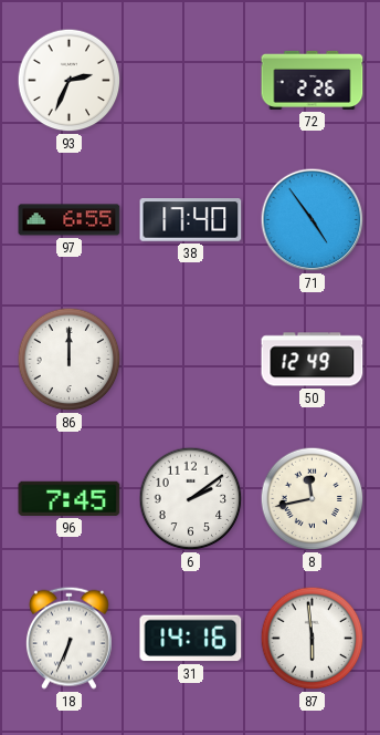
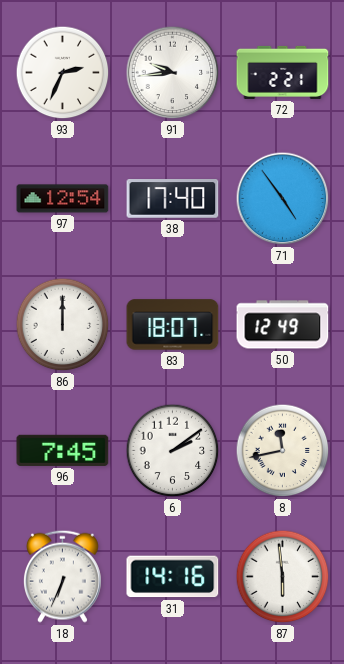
91: none -> 9:44
72: 2:26 -> 2:21
97: 6:55 -> 12:54
83: none -> 18:07
